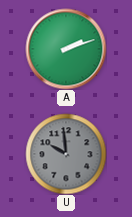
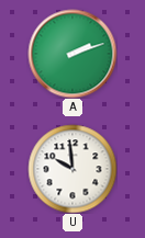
U dial: grey -> white
